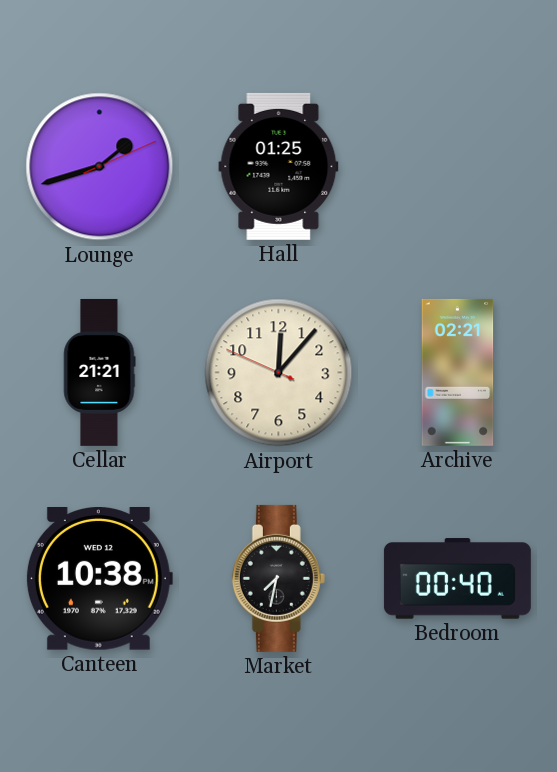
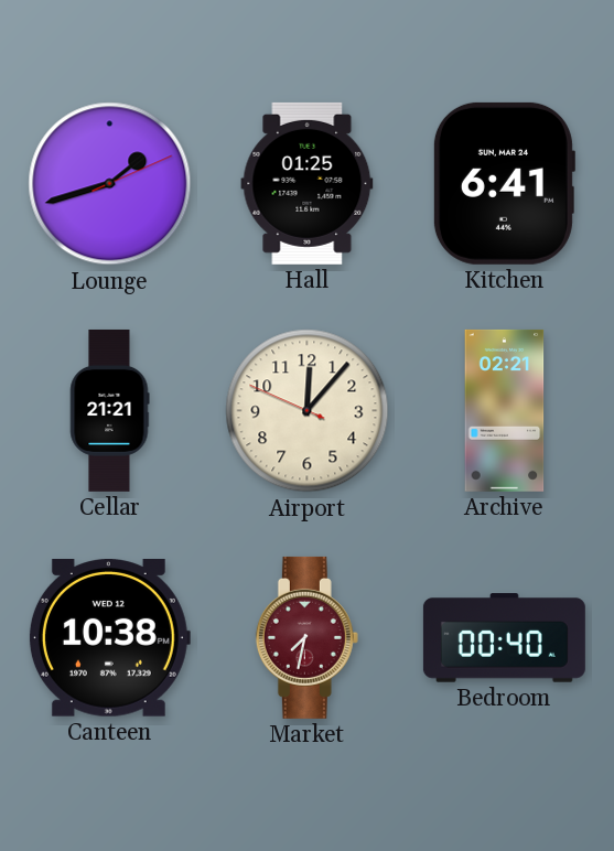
Kitchen: none -> 6:41
Market dial: black -> burgundy
